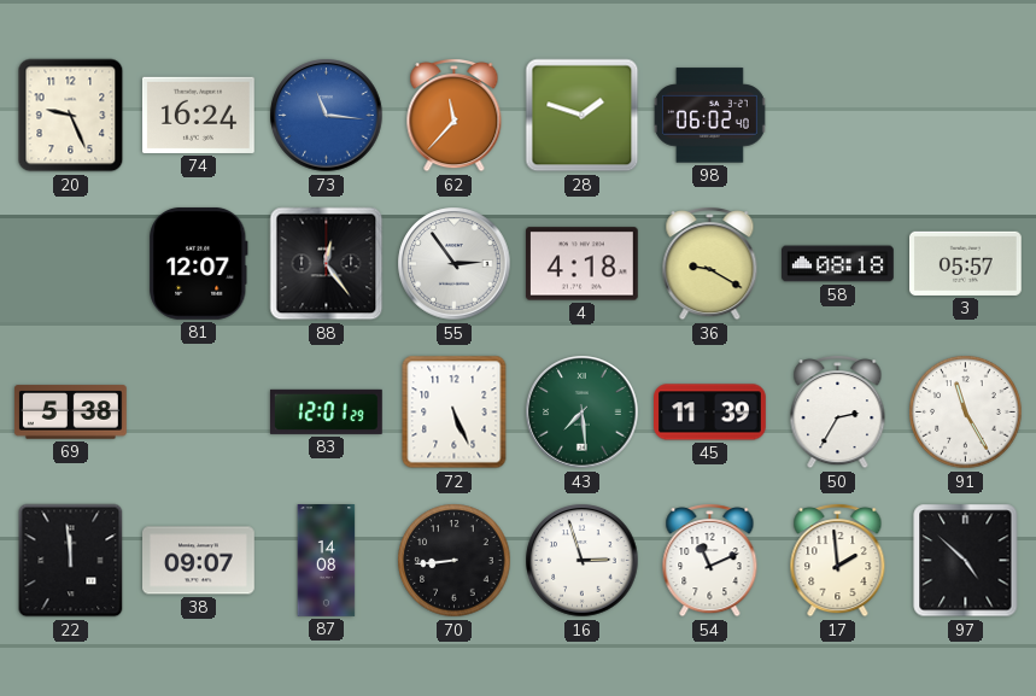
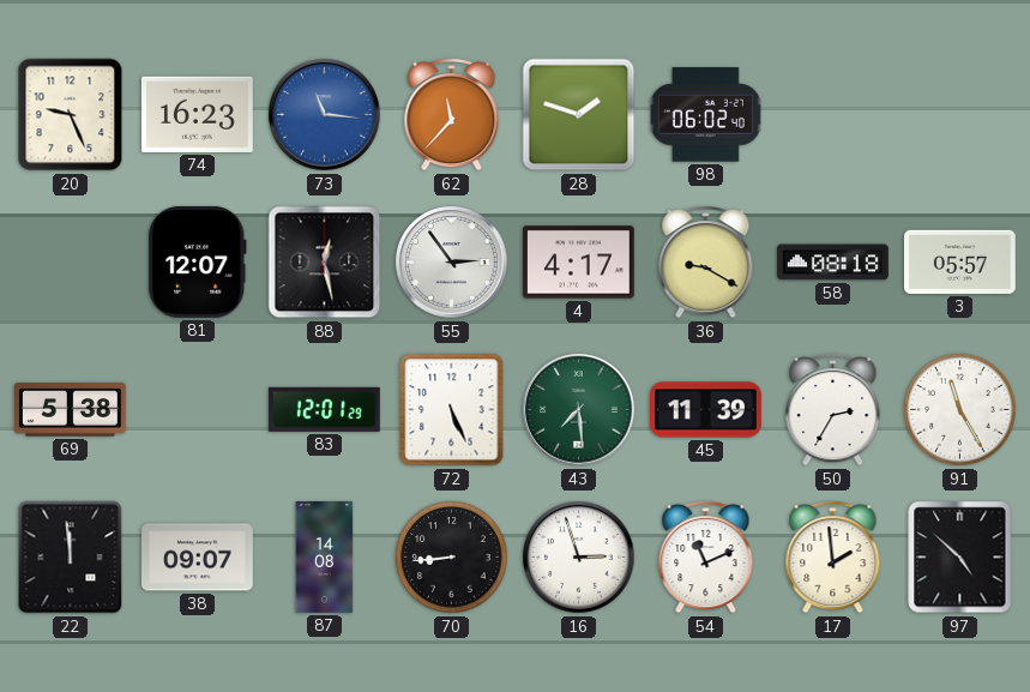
74: 16:24 -> 16:23
88: 12:24 -> 12:28
4: 4:18 -> 4:17
